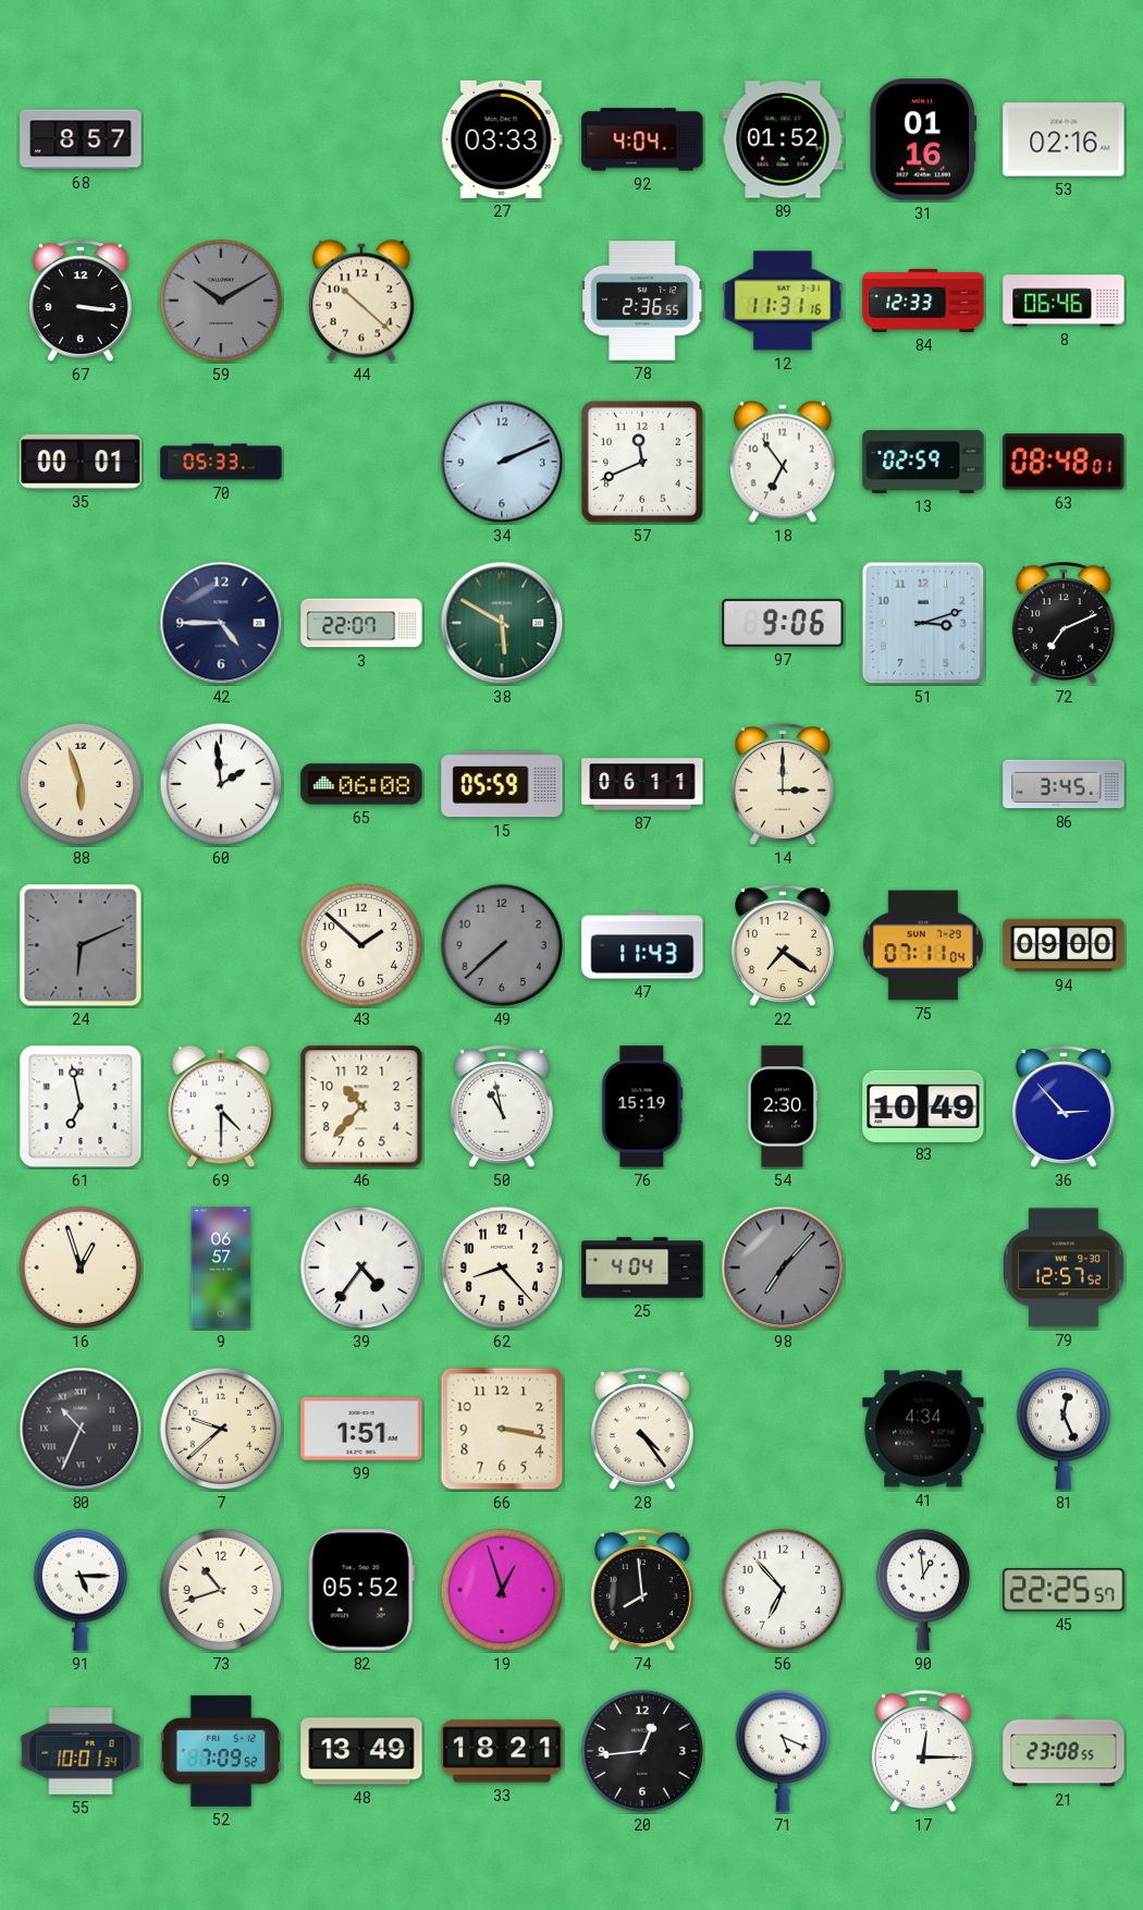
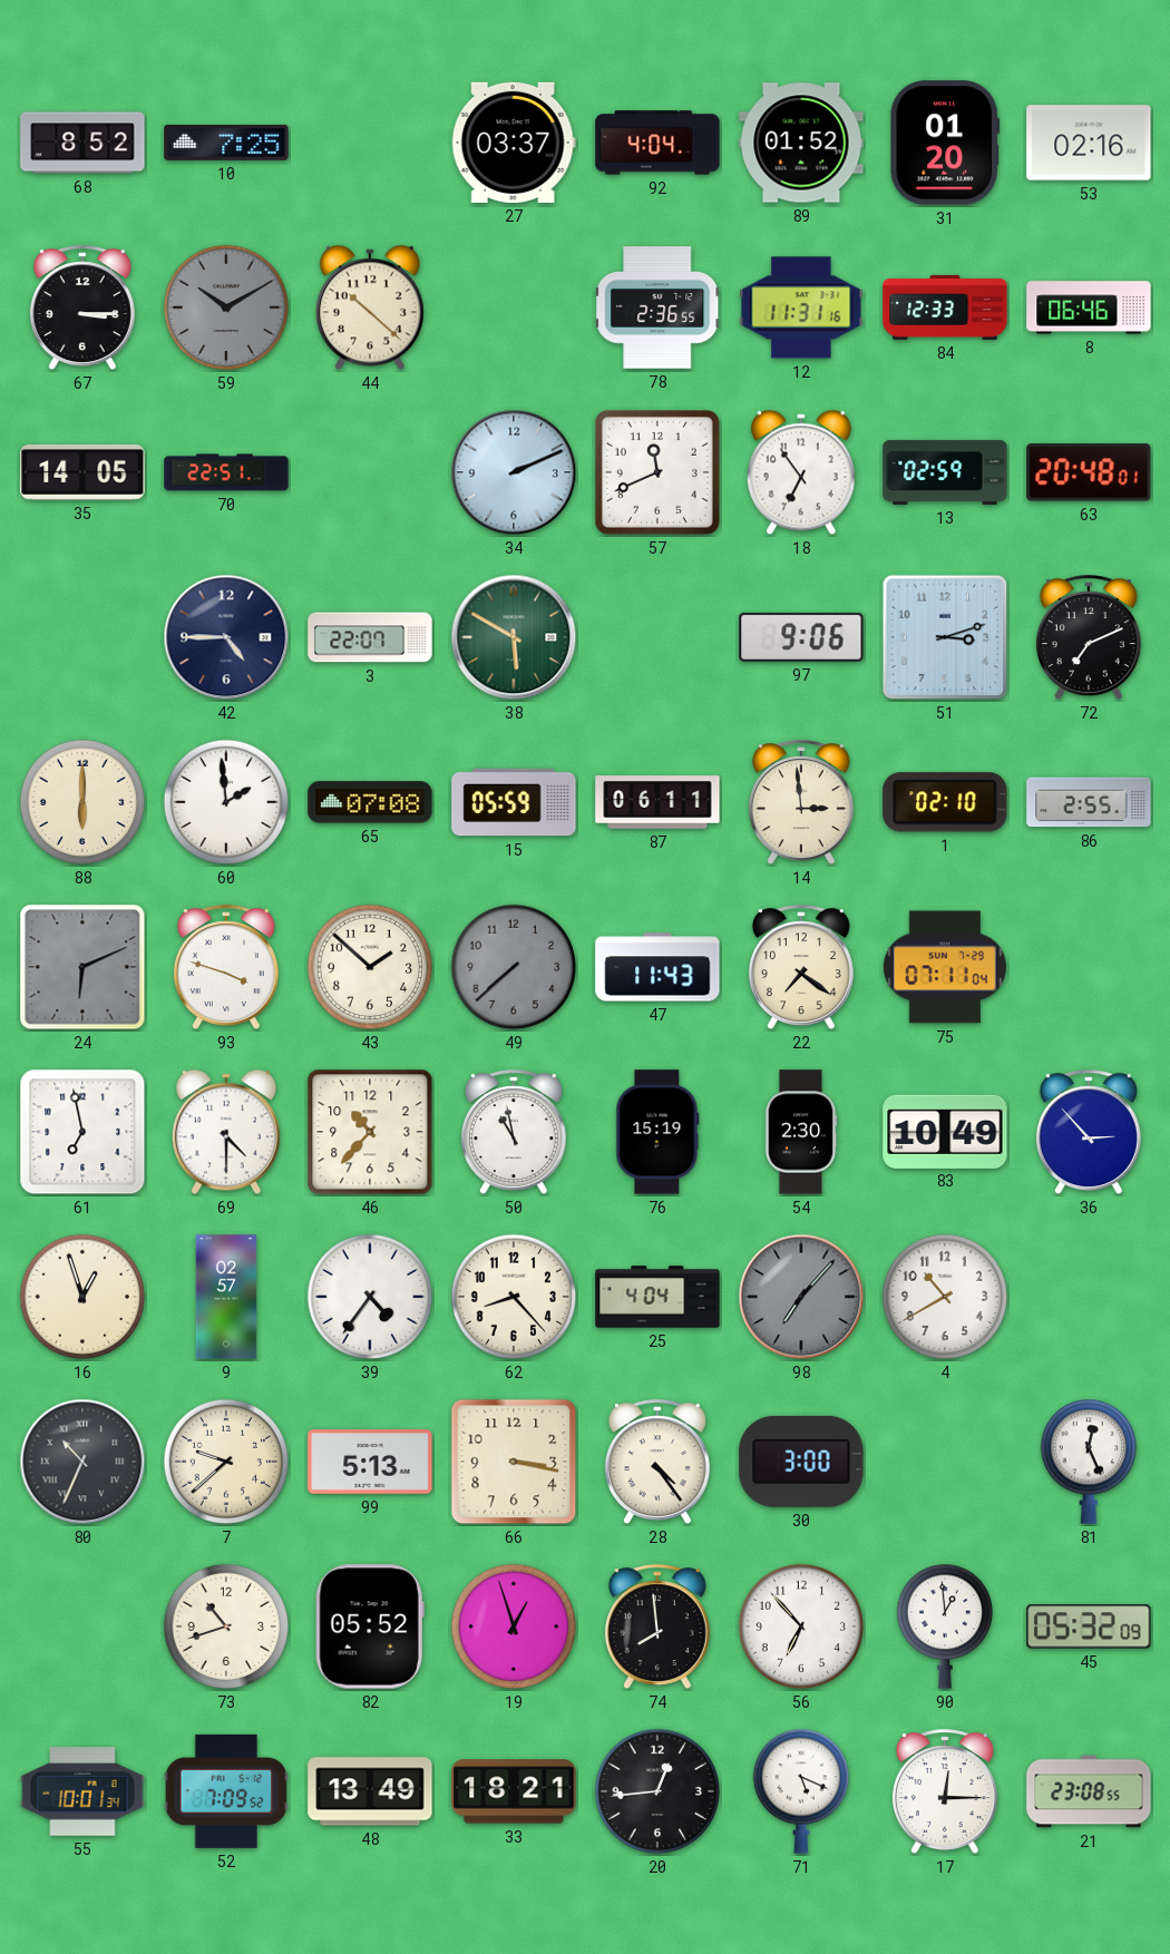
68: 8:57 -> 8:52
10: none -> 7:25
27: 03:33 -> 03:37
31: 01:16 -> 01:20
67: 3:16 -> 3:15
35: 00:01 -> 14:05
70: 05:33 -> 22:51
63: 08:48 -> 20:48
88: 5:57 -> 6:00
65: 06:08 -> 07:08
14: 3:00 -> 2:59
1: none -> 02:10
86: 3:45 -> 2:55
93: none -> 3:48
94: 09:00 -> none
9: 06:57 -> 02:57
4: none -> 10:40
79: 12:57 -> none
99: 1:51 -> 5:13
30: none -> 3:00
41: 4:34 -> none
91: 5:15 -> none
45: 22:25 -> 05:32
